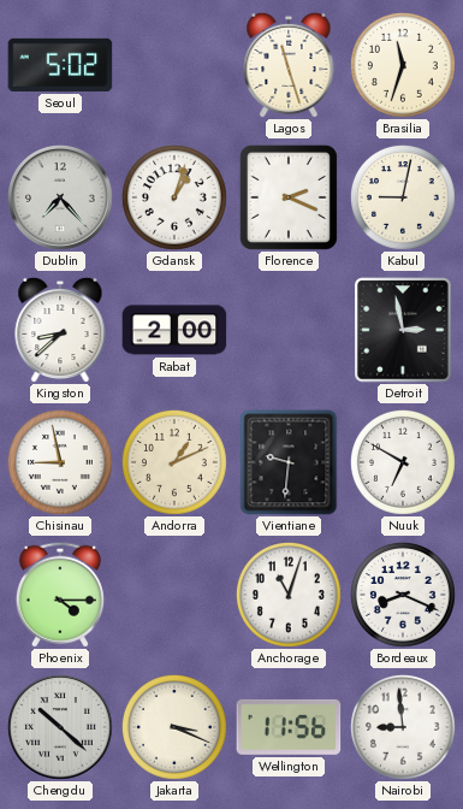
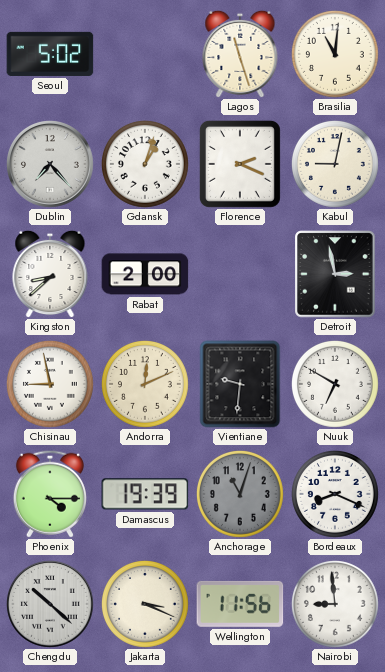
Brasilia: 11:33 -> 11:01
Andorra: 1:11 -> 12:11
Damascus: none -> 19:39
Anchorage dial: white -> grey
